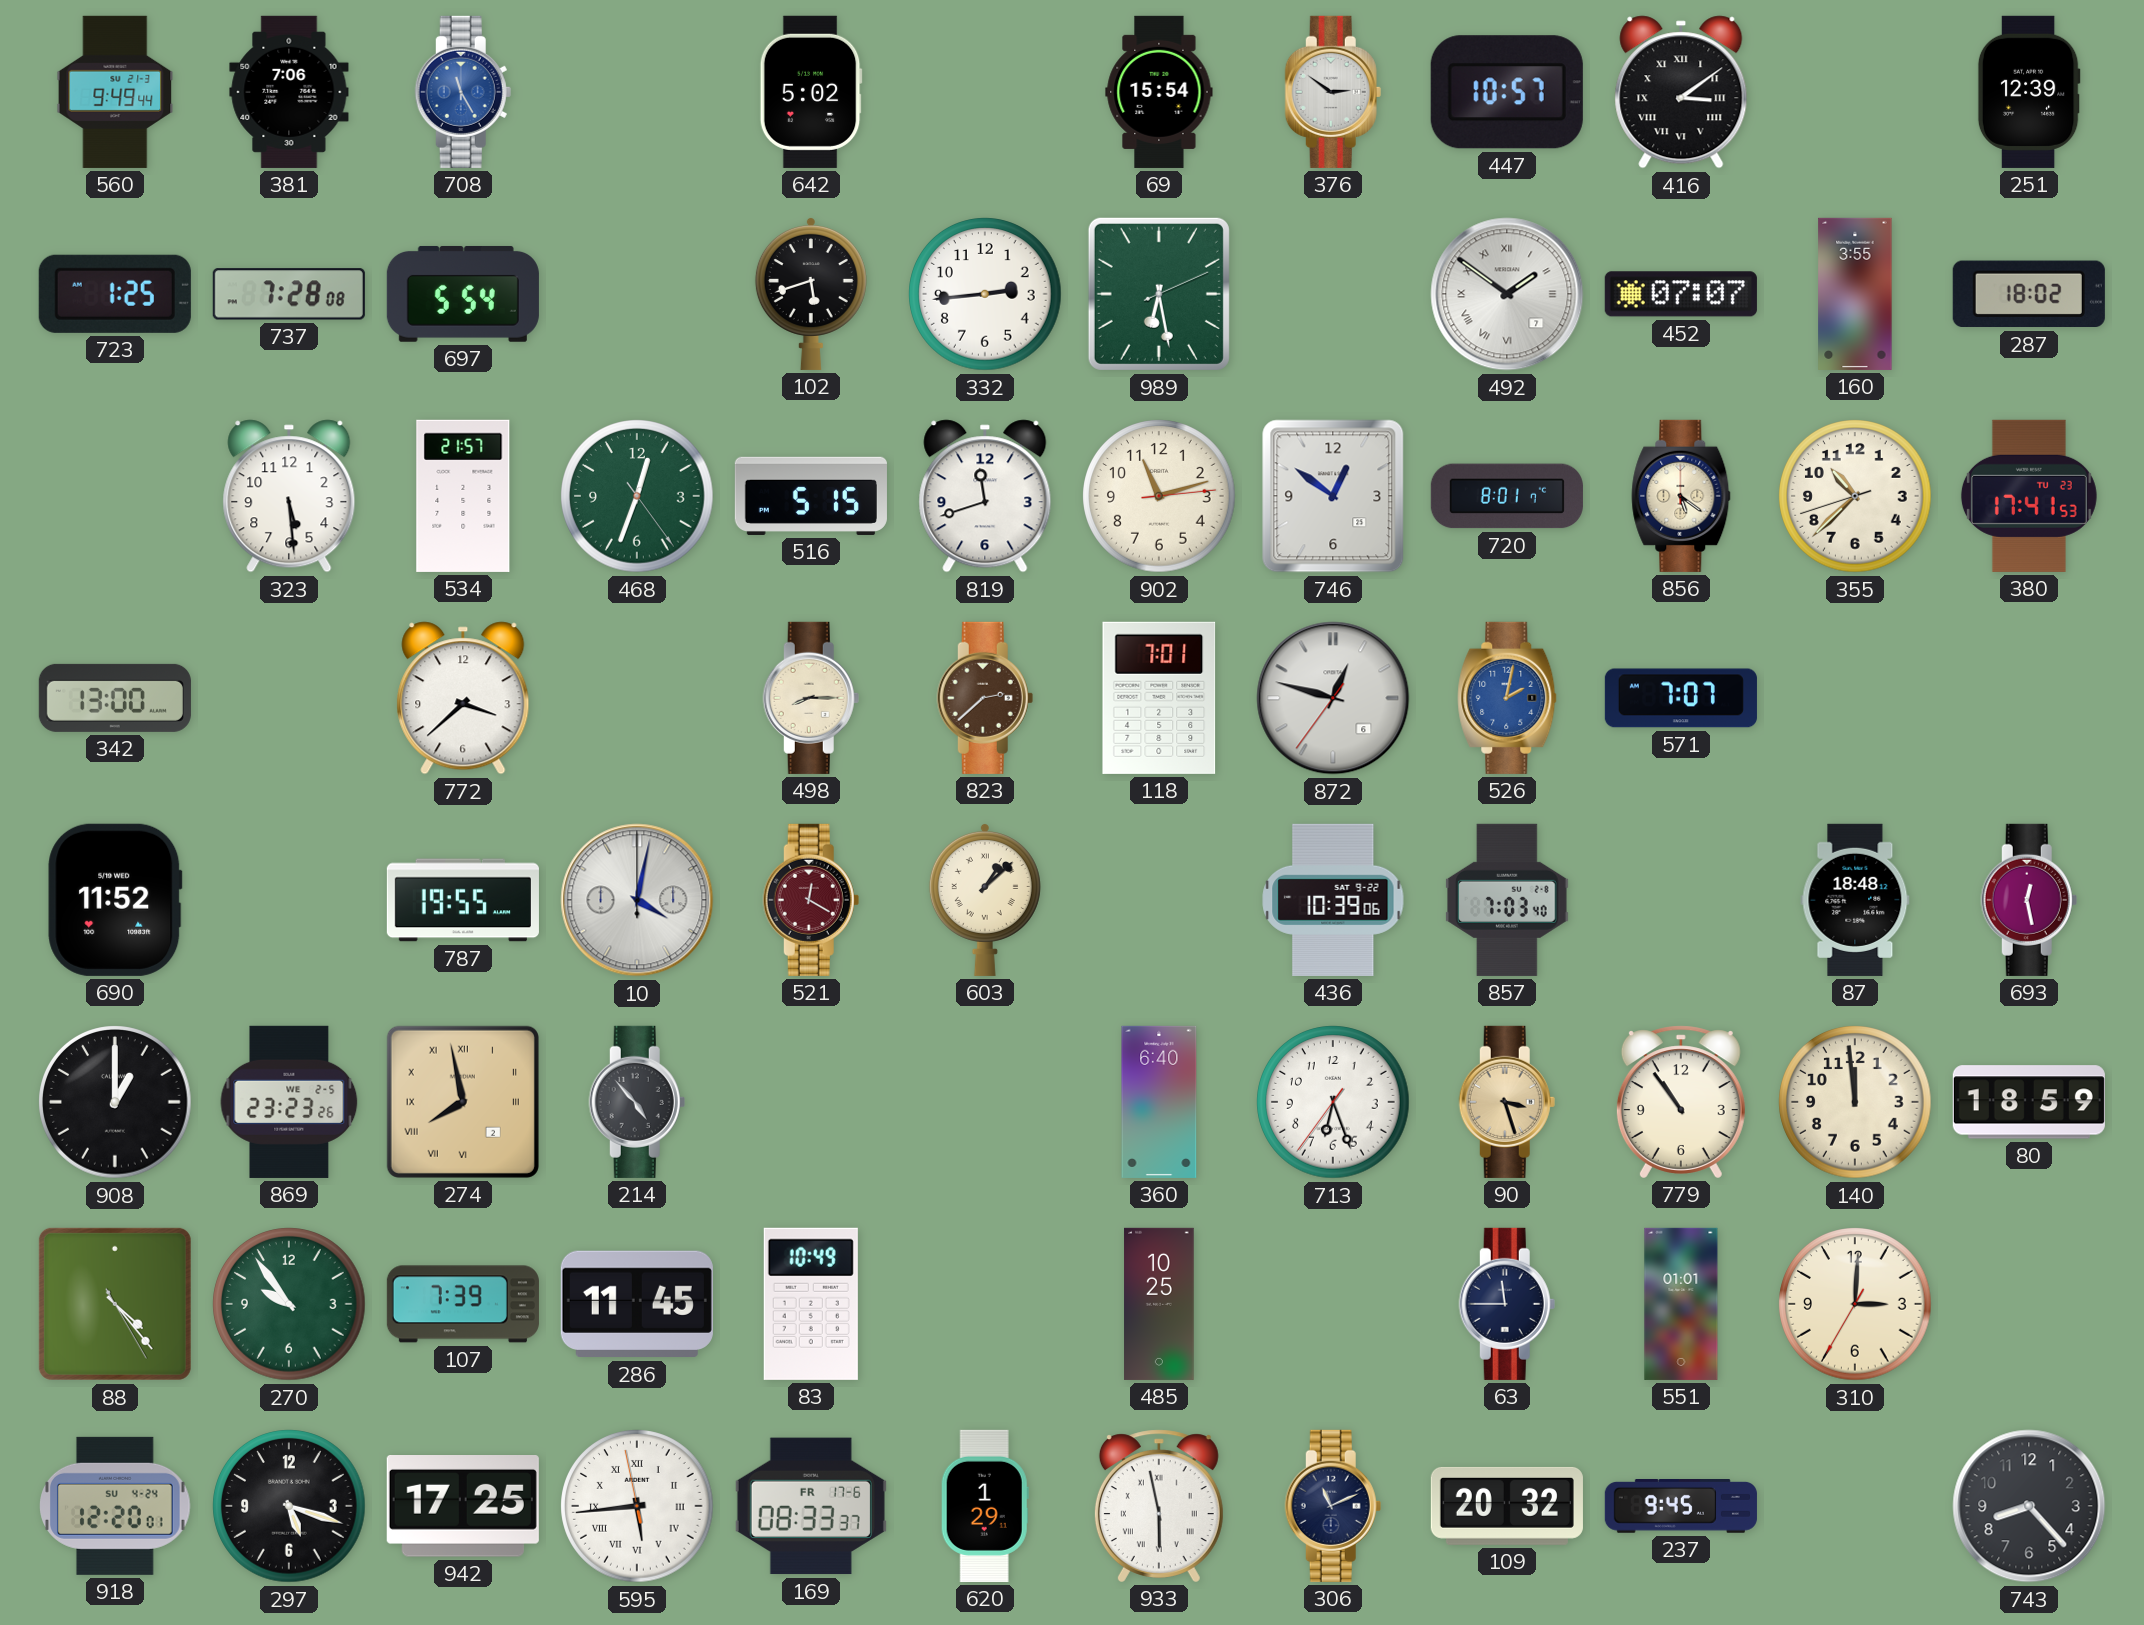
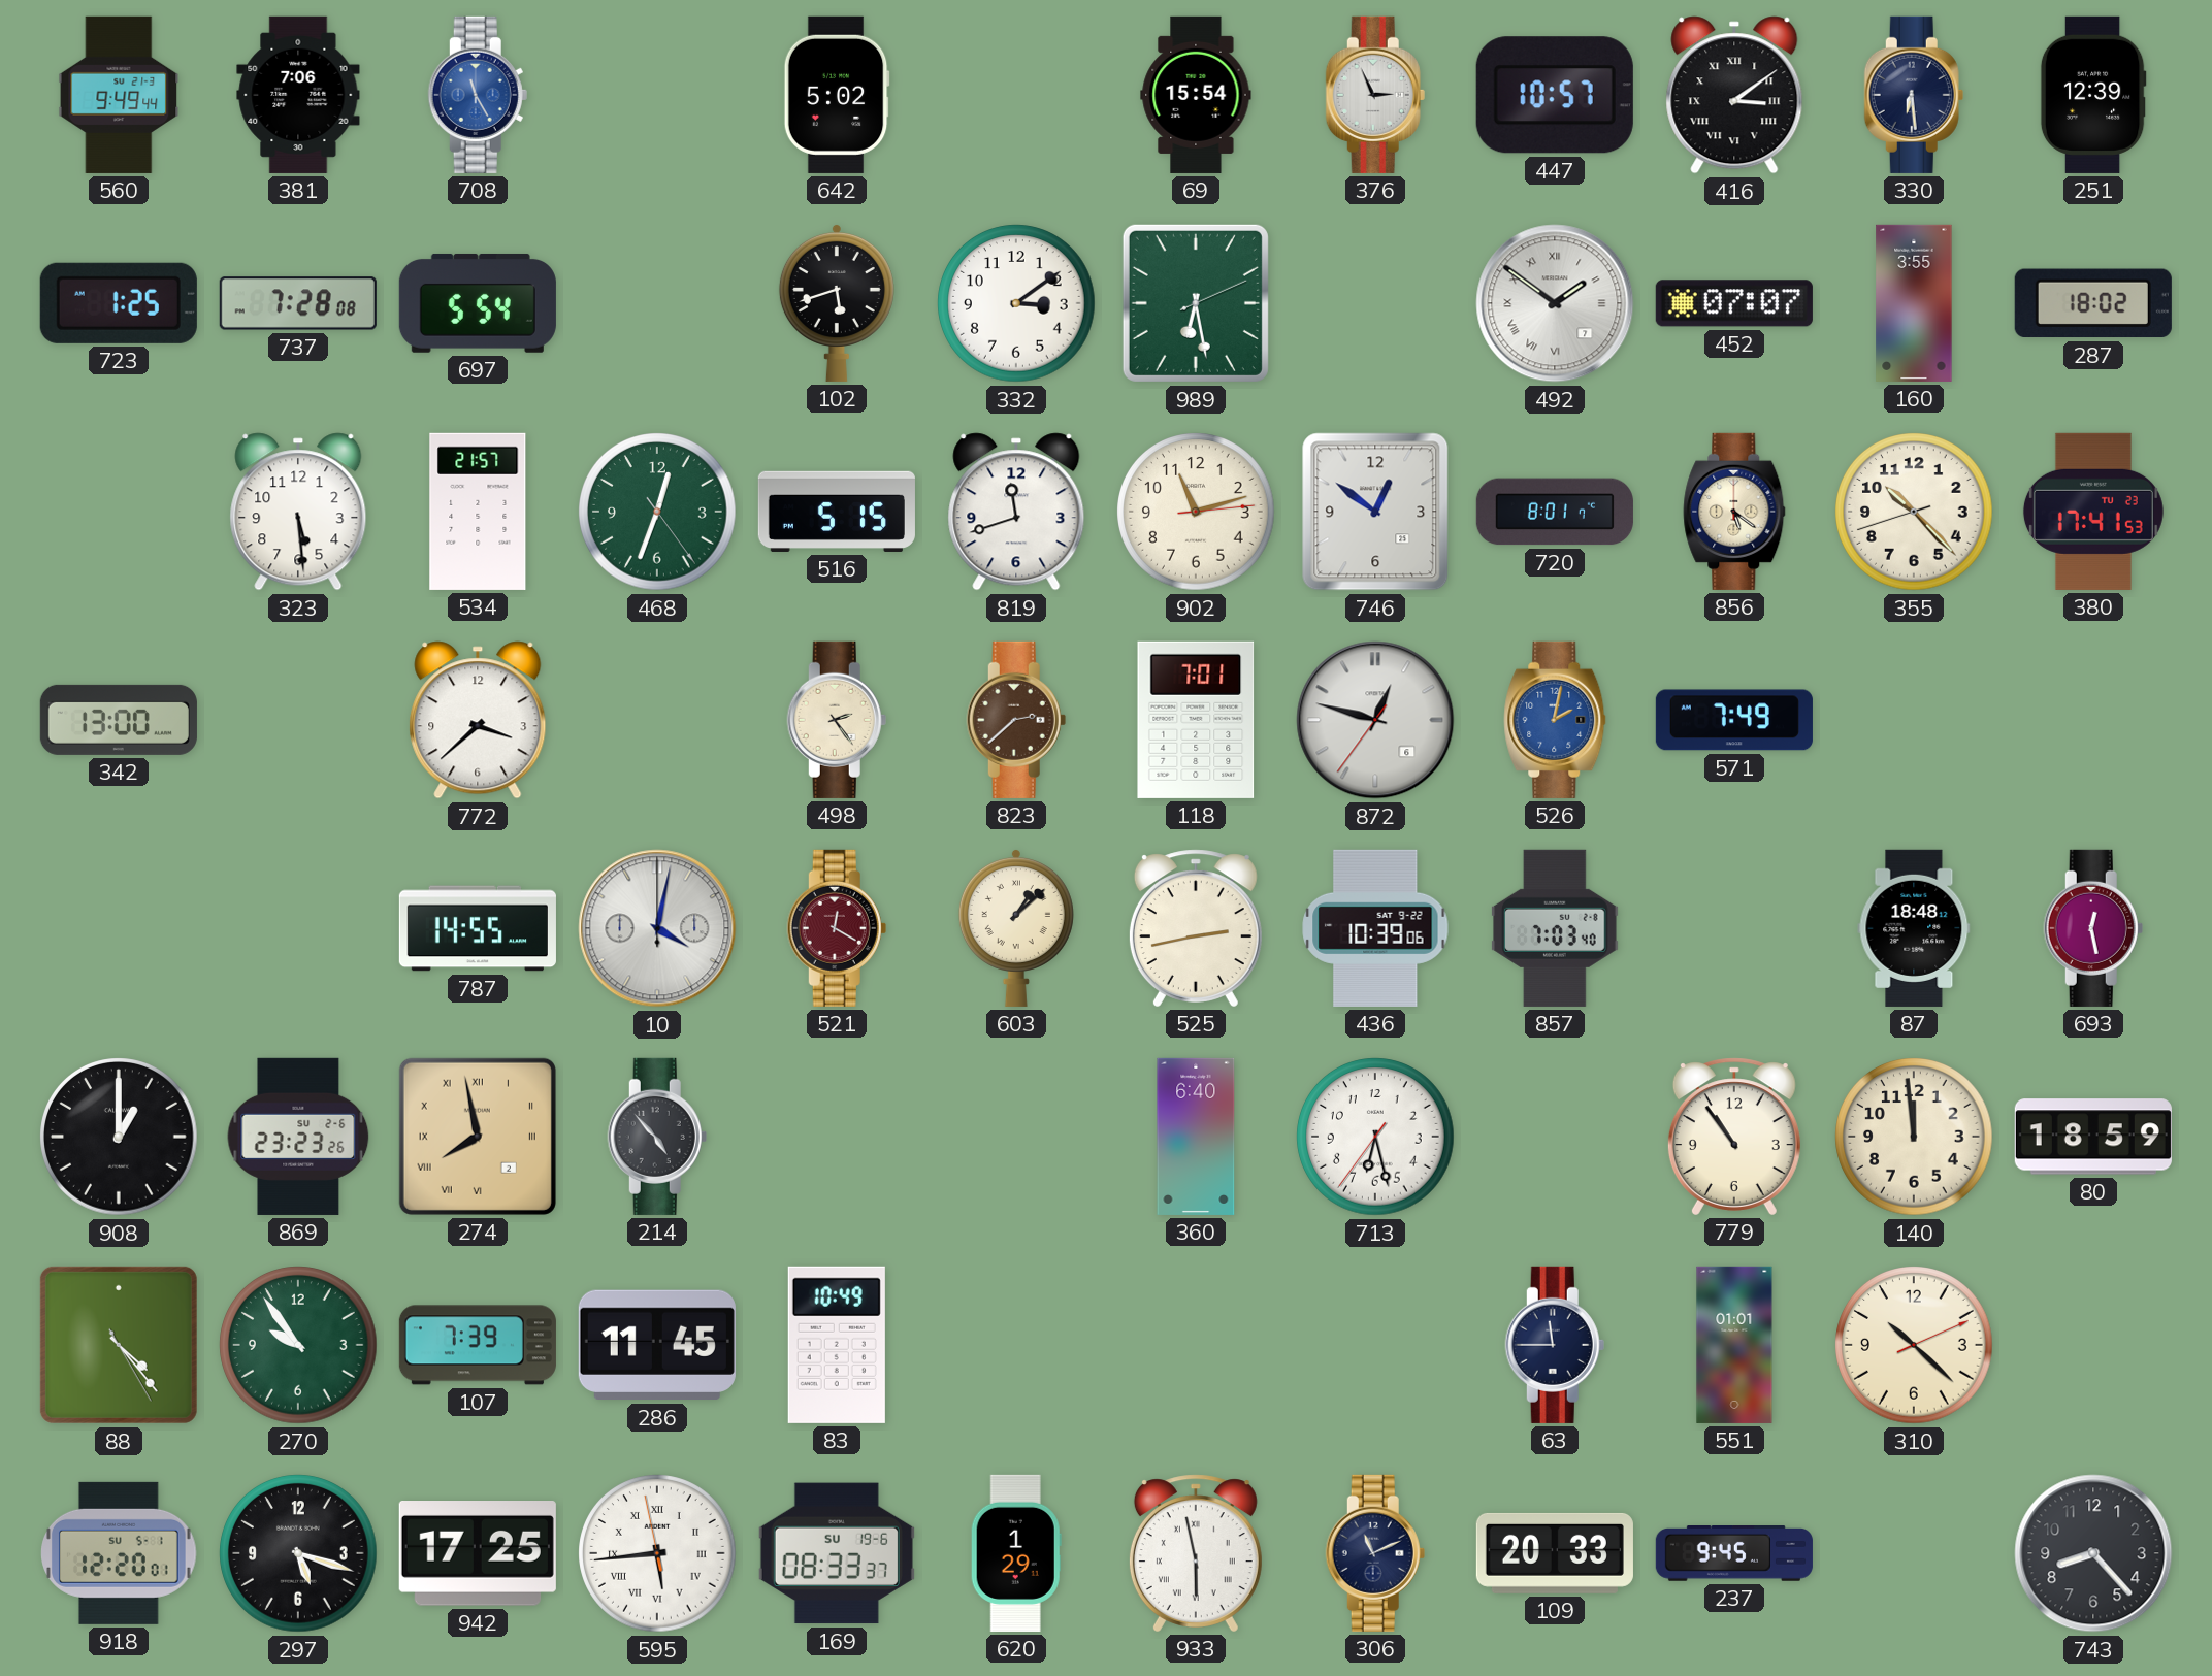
376: 2:51 -> 2:56
330: none -> 6:29
332: 2:44 -> 3:09
355: 10:37 -> 10:22
498: 8:15 -> 2:24
571: 7:07 -> 7:49
690: 11:52 -> none
787: 19:55 -> 14:55
525: none -> 2:43
869 date: WE 2-5 -> SU 2-6
713: 6:26 -> 6:27
90: 3:27 -> none
485: 10:25 -> none
310: 3:00 -> 10:22
918 date: SU 4-24 -> SU 5-1
169 date: FR 17-6 -> SU 19-6
109: 20:32 -> 20:33
